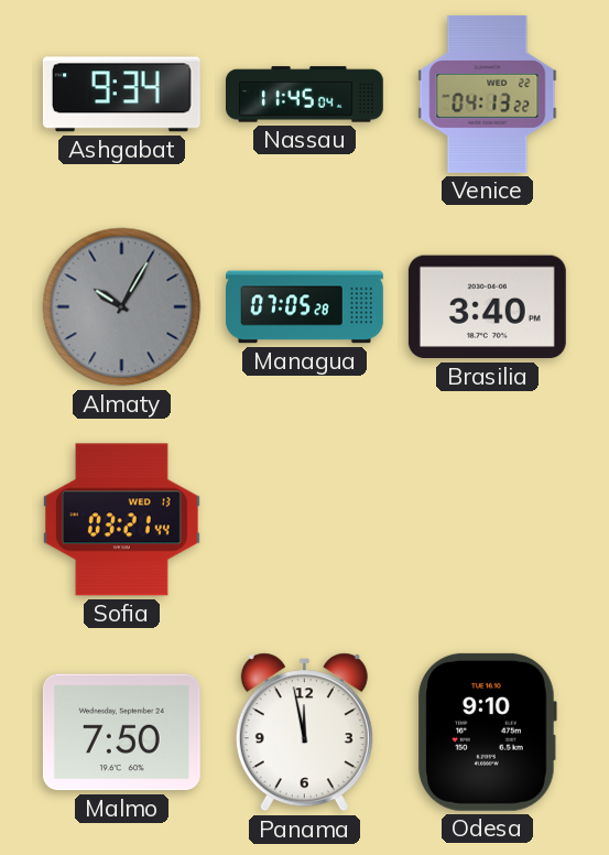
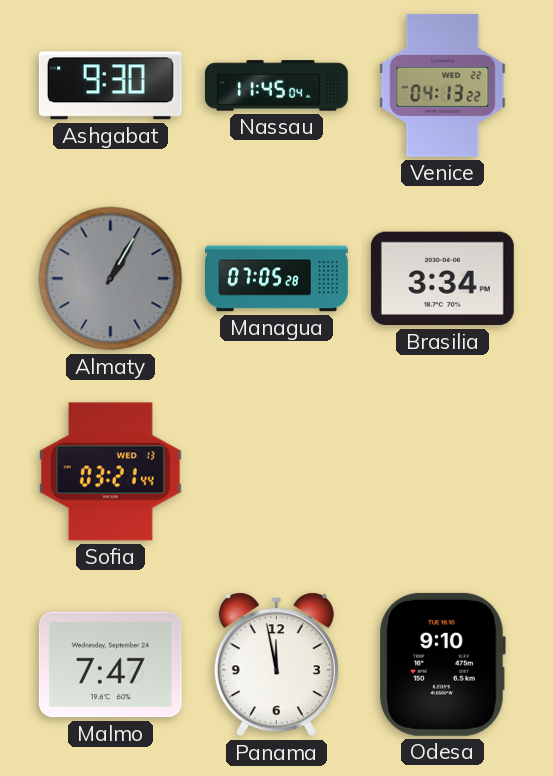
Ashgabat: 9:34 -> 9:30
Almaty: 10:05 -> 1:05
Brasilia: 3:40 -> 3:34
Malmo: 7:50 -> 7:47
